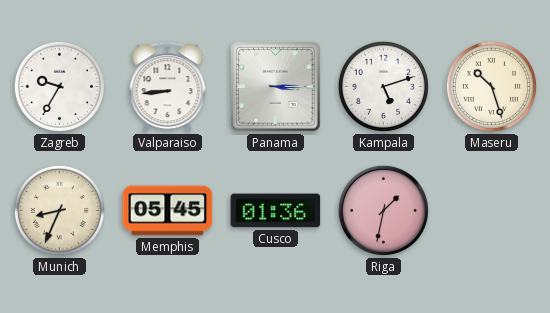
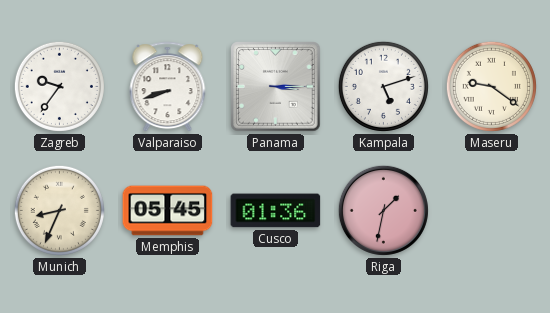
Zagreb: 9:35 -> 9:36
Valparaiso: 8:44 -> 8:42
Maseru: 10:27 -> 9:21
